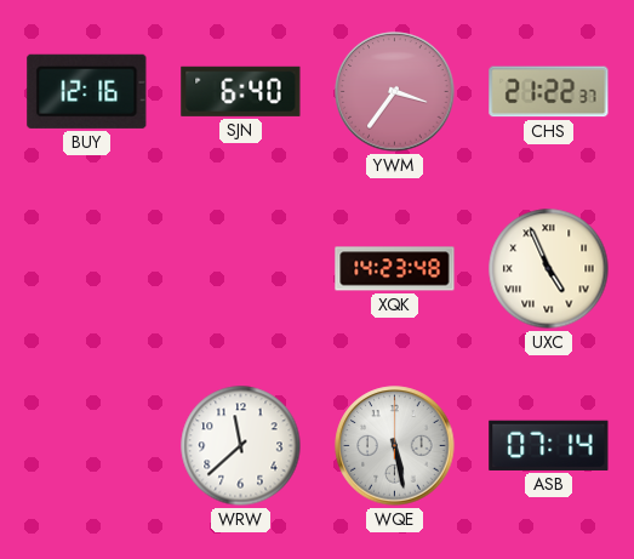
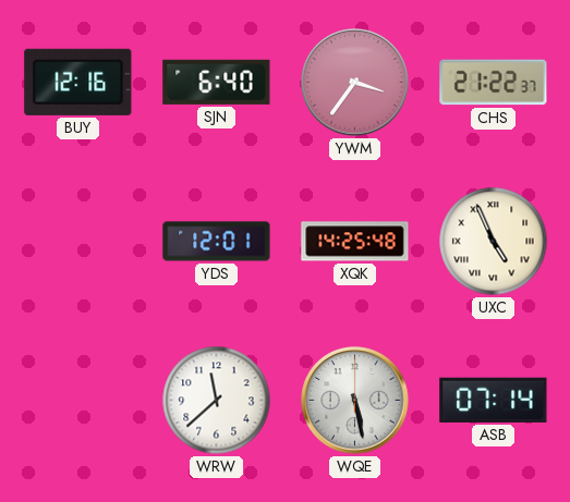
YDS: none -> 12:01
XQK: 14:23 -> 14:25
